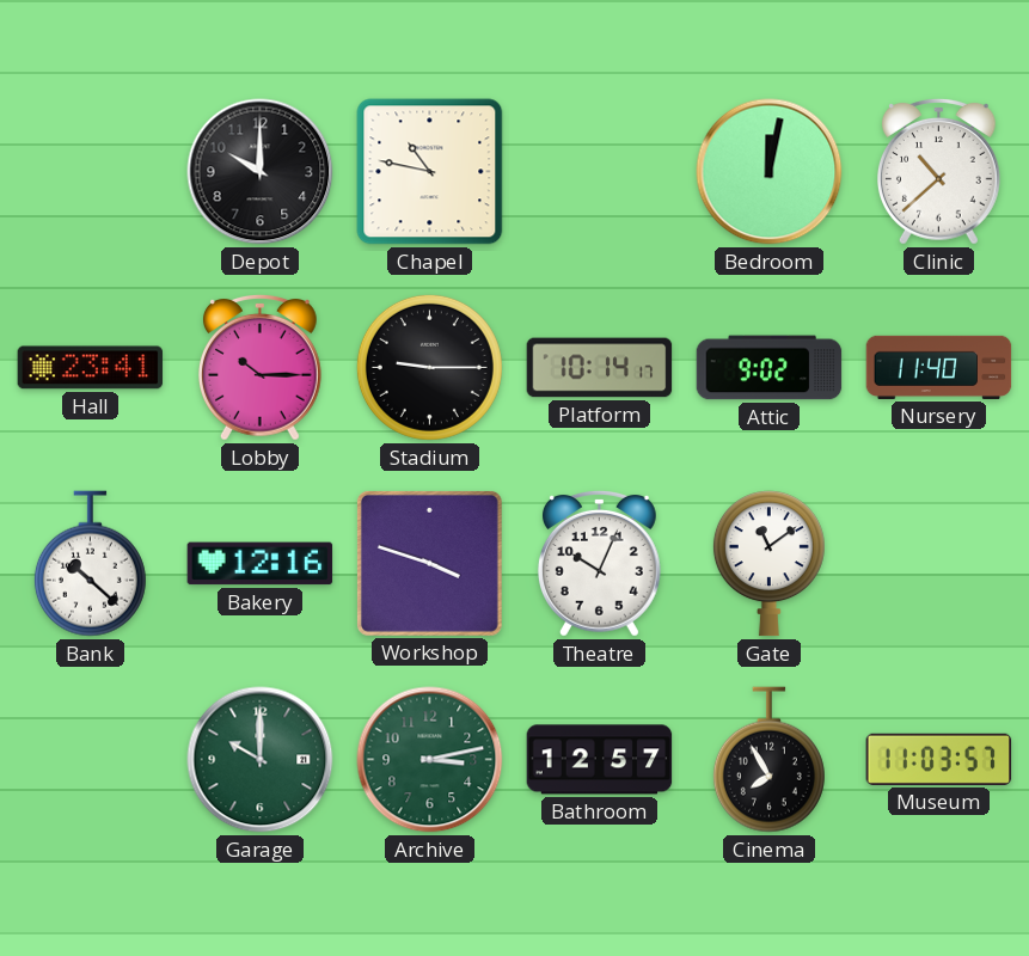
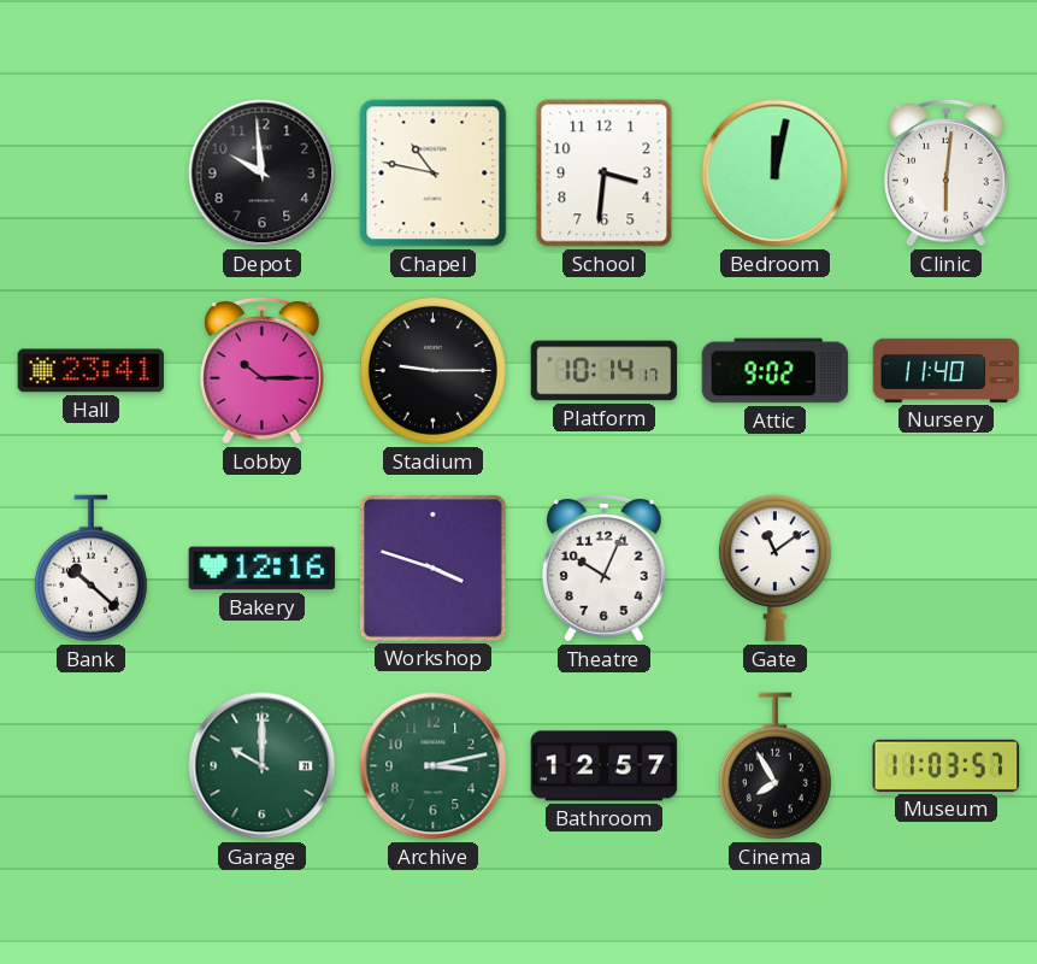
Depot: 10:00 -> 9:59
School: none -> 3:31
Clinic: 10:38 -> 6:01
